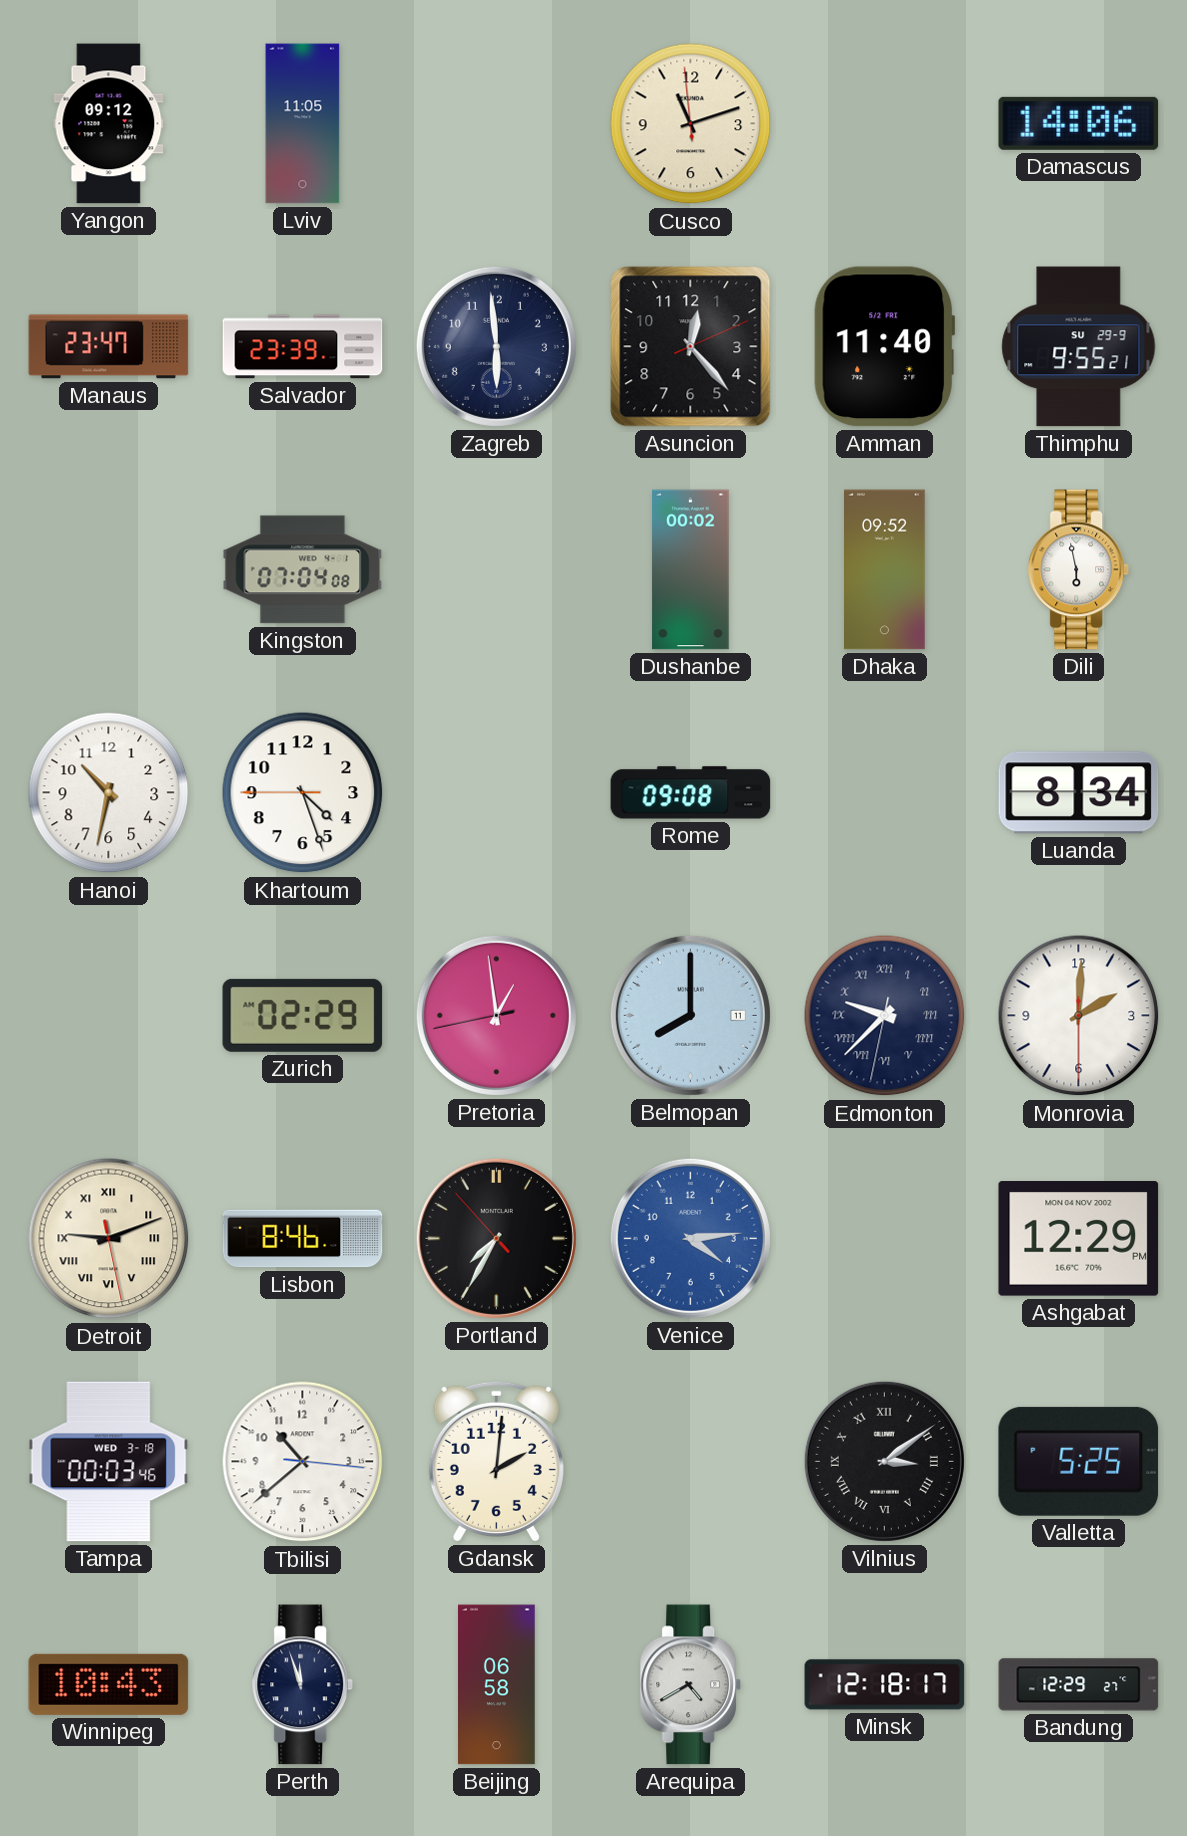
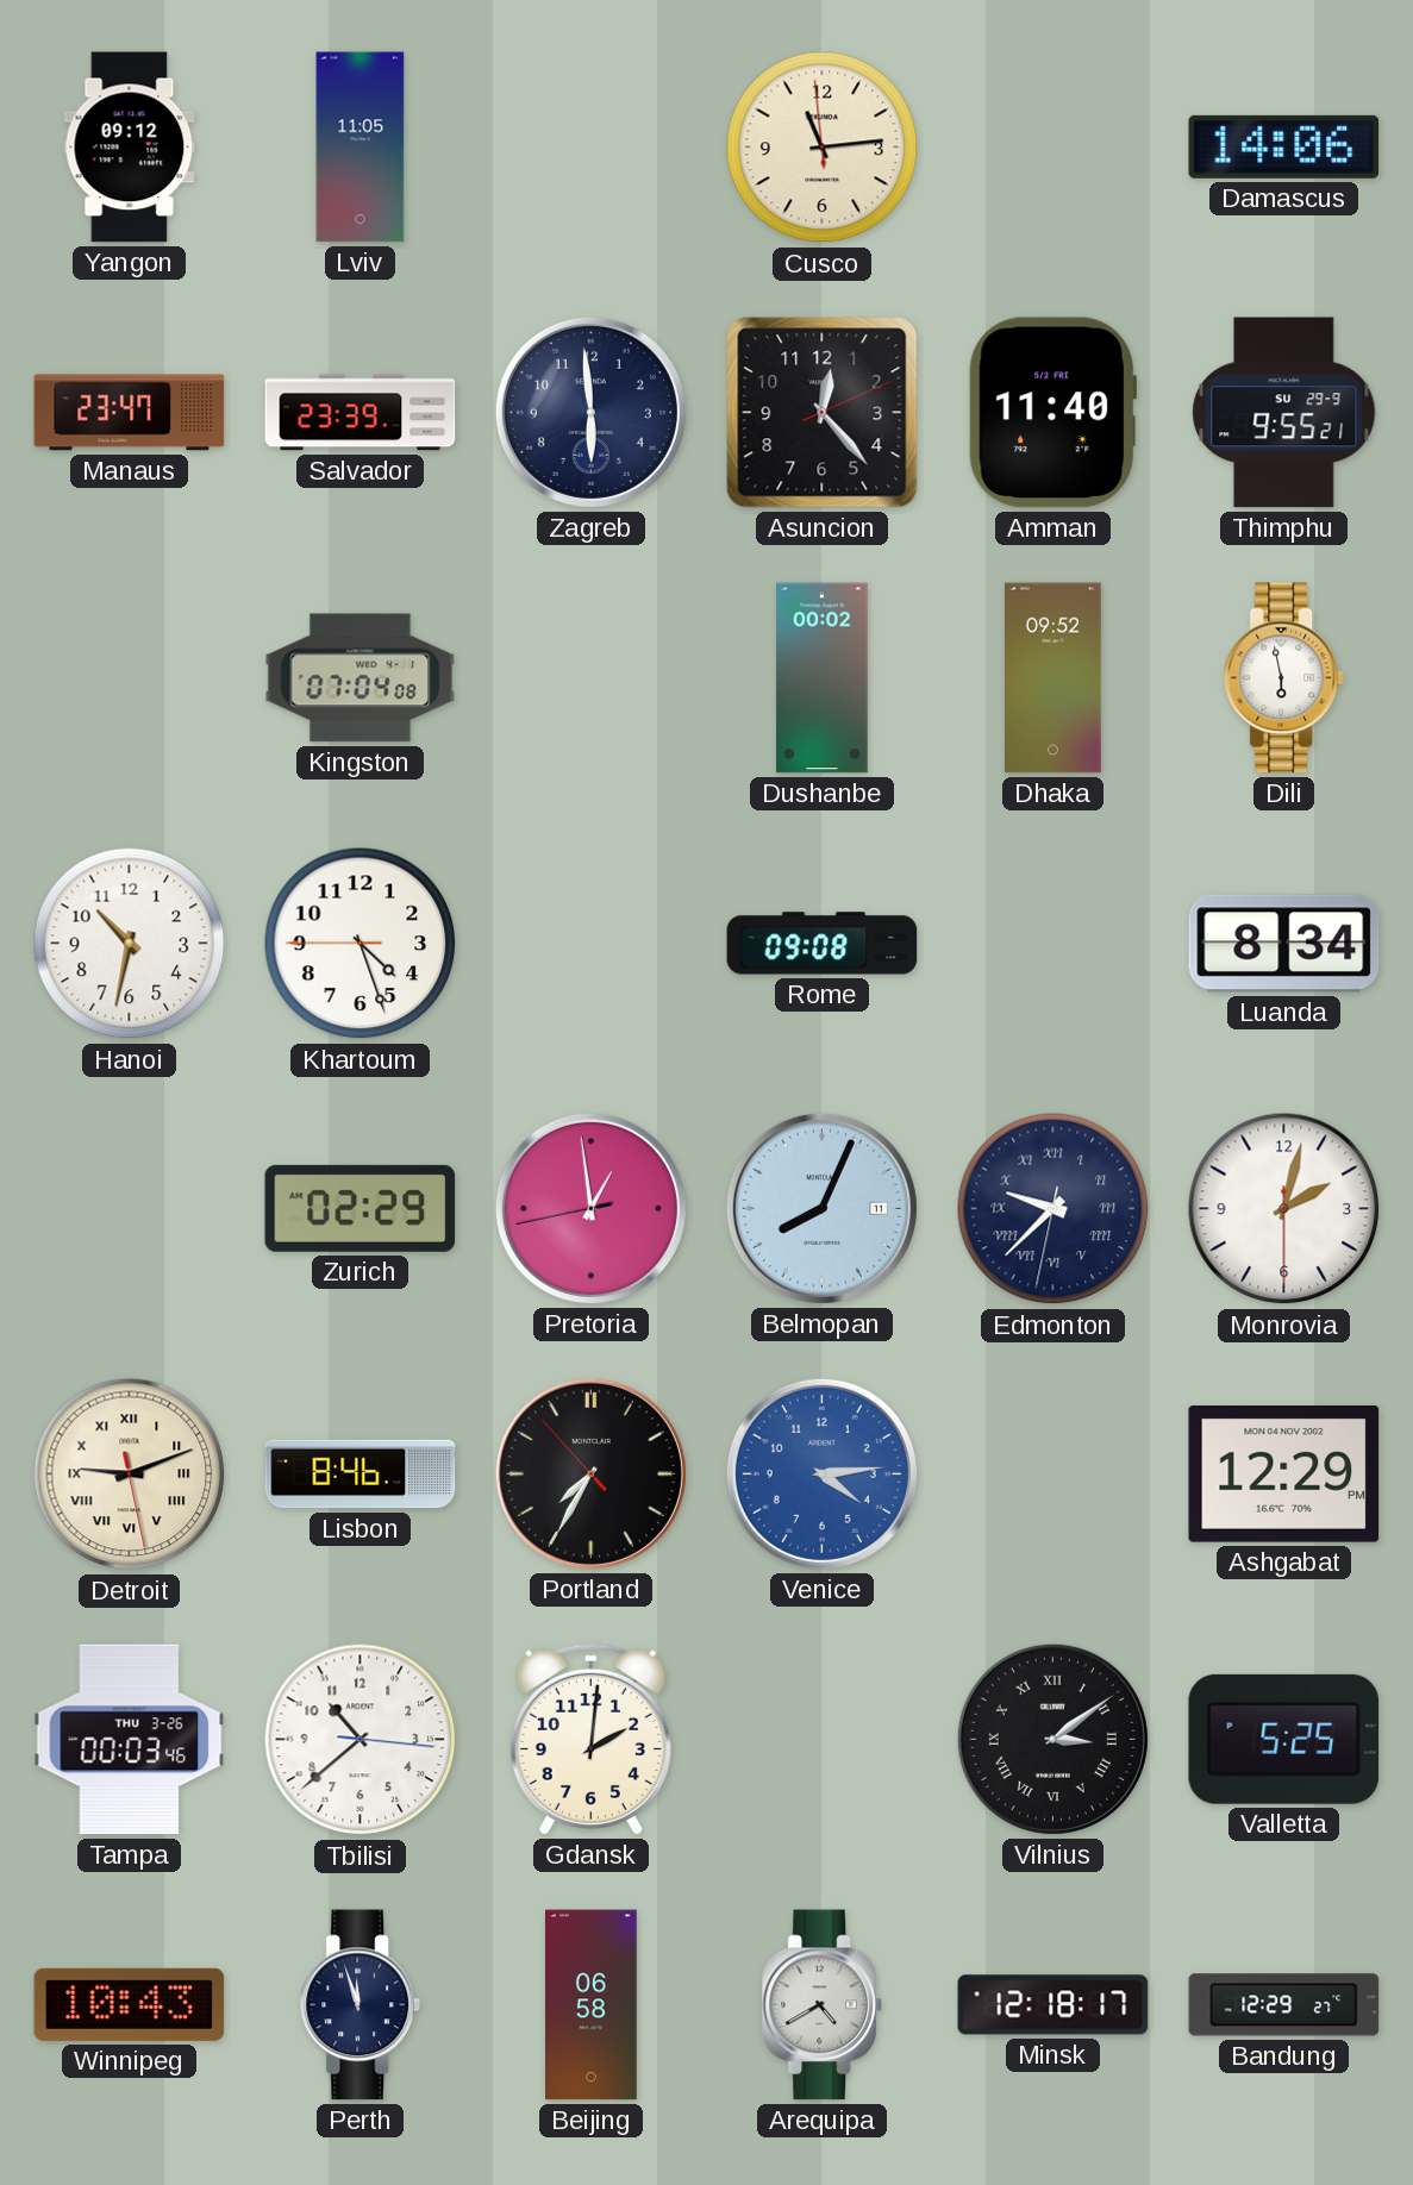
Cusco: 11:11 -> 11:13
Belmopan: 8:00 -> 8:04
Monrovia: 2:00 -> 2:02
Tampa date: WED 3-18 -> THU 3-26
